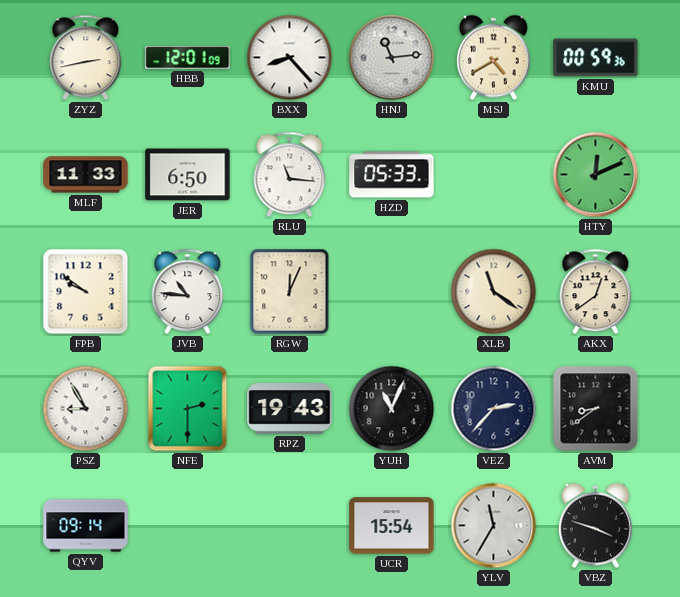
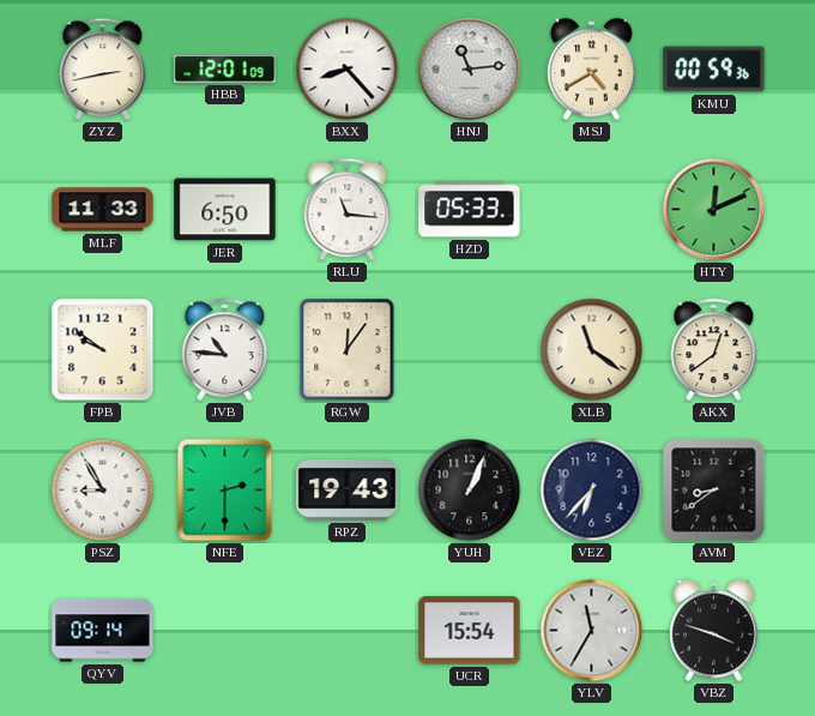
RGW: 12:04 -> 12:06
YUH: 11:04 -> 1:04
VEZ: 2:37 -> 6:37
